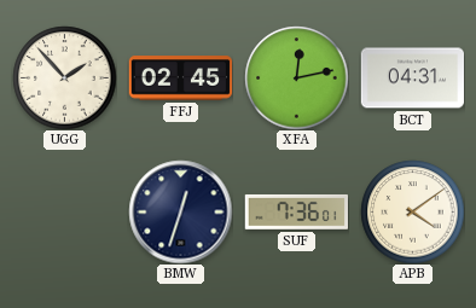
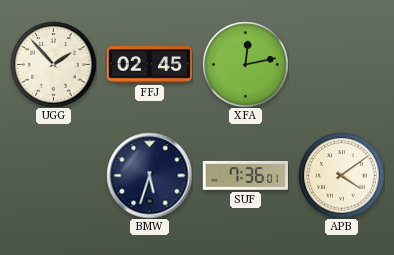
BCT: 04:31 -> none
BMW: 12:33 -> 5:33
